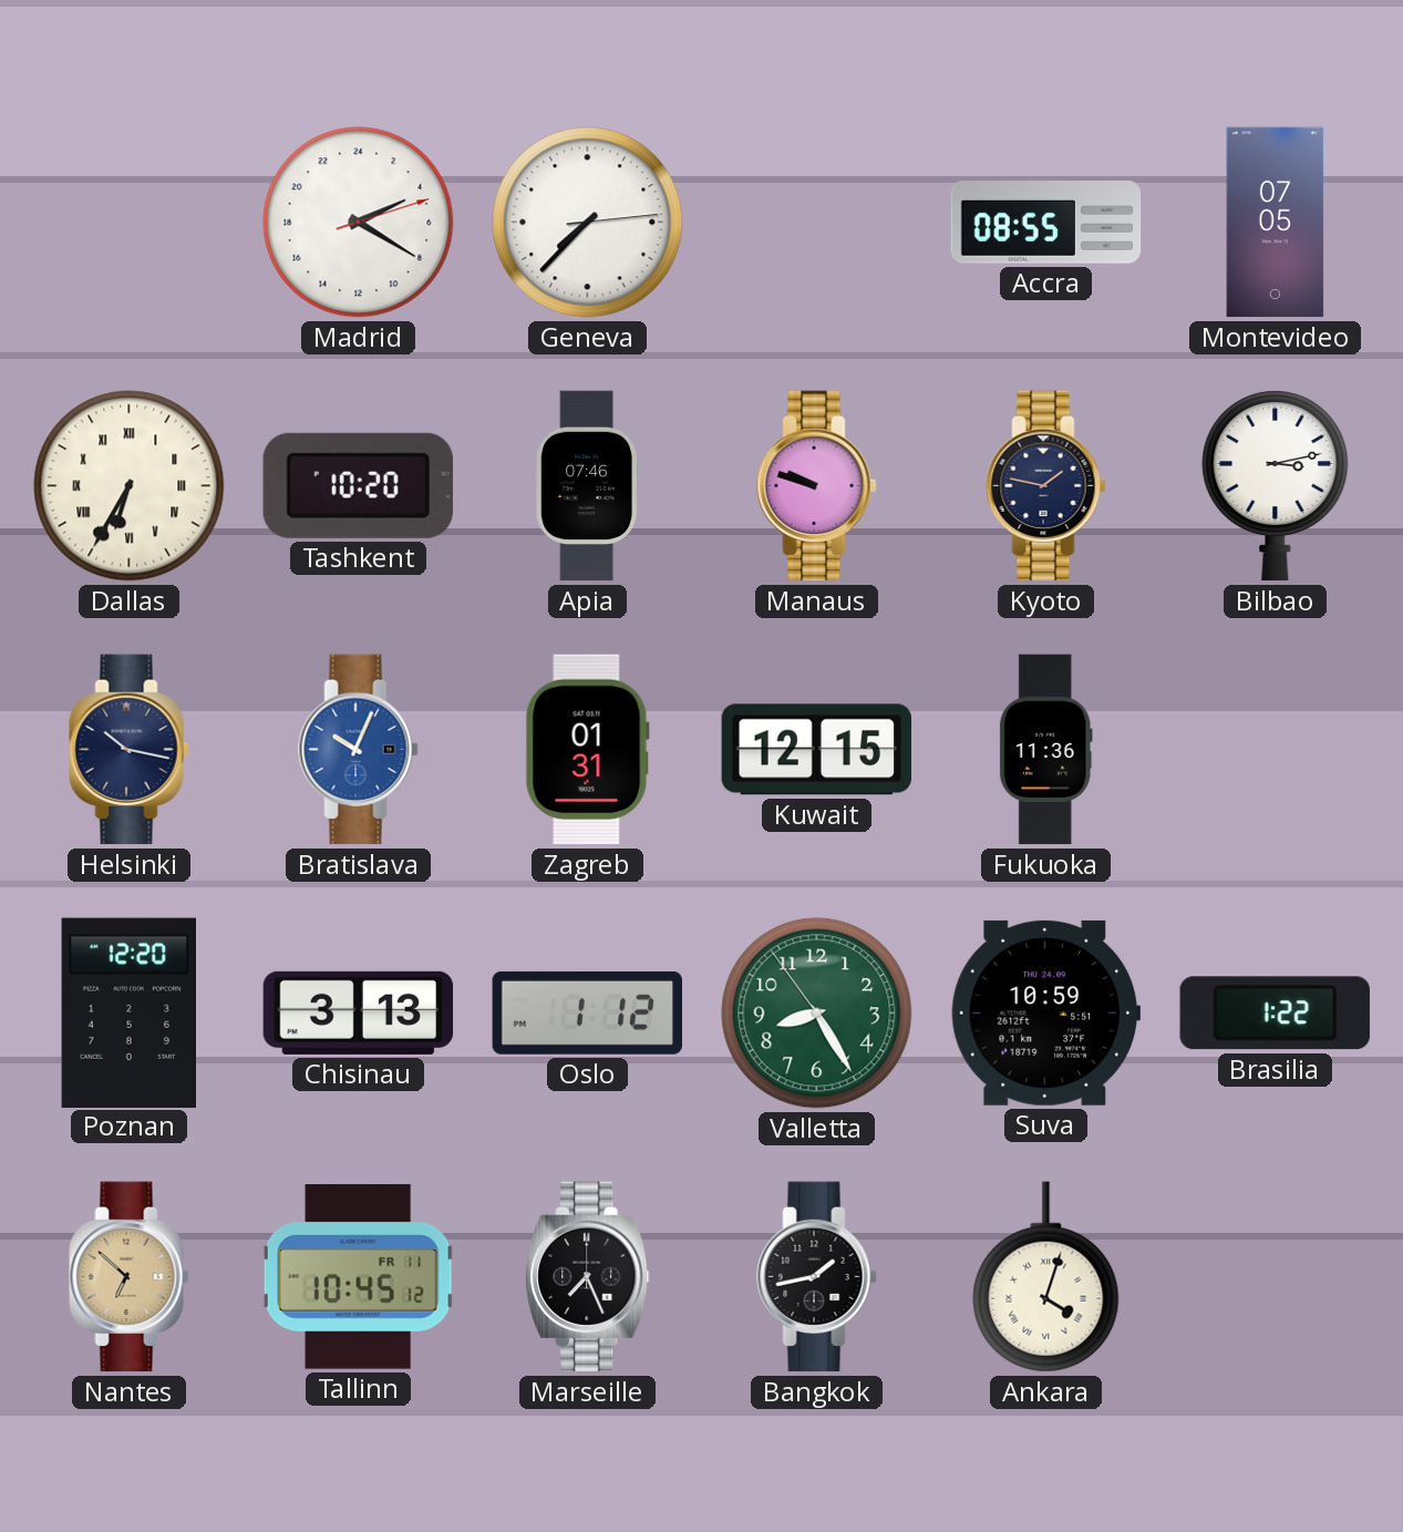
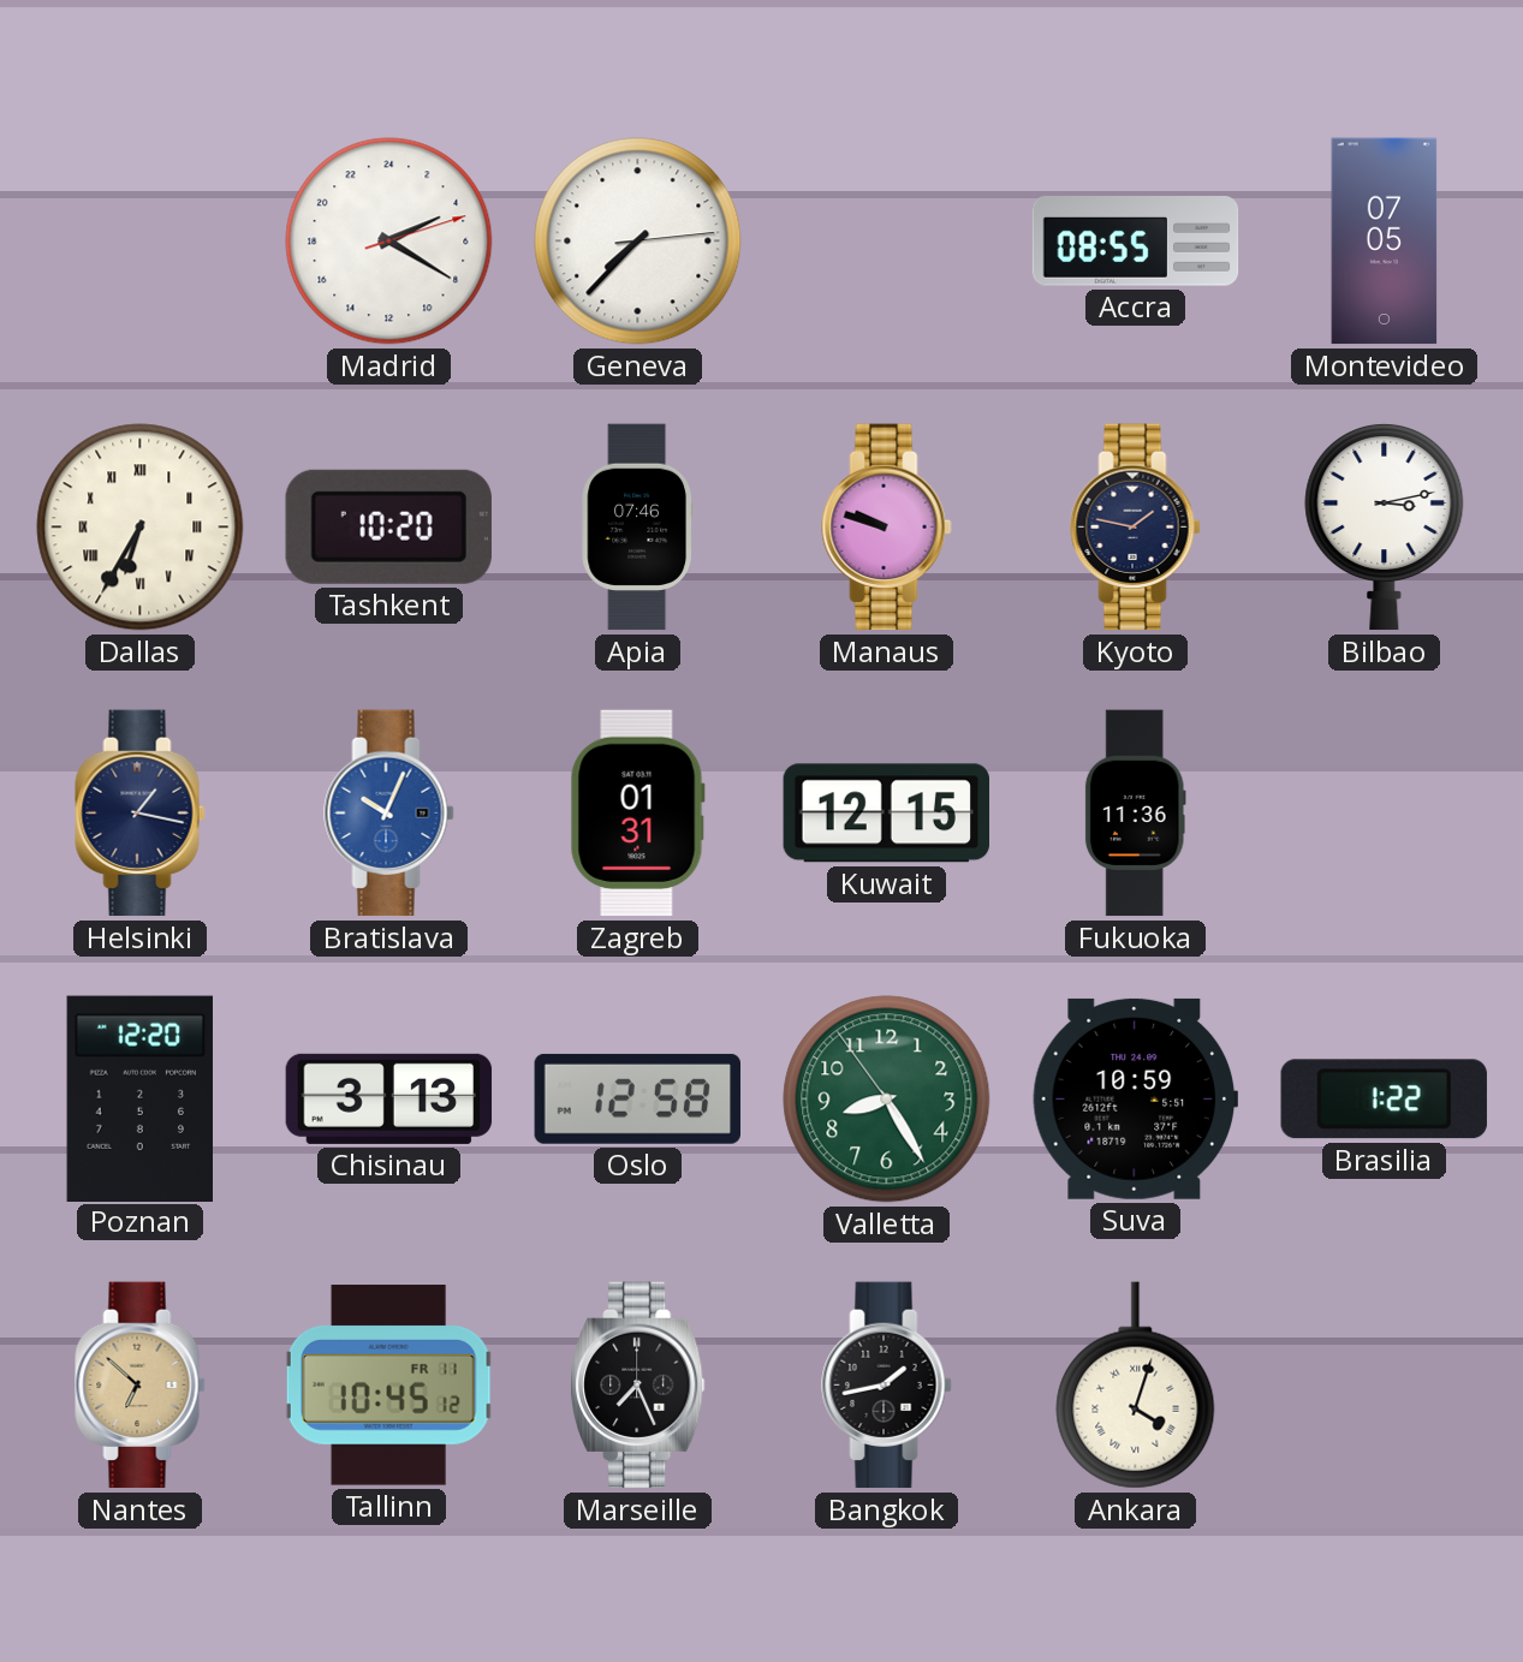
Helsinki: 10:17 -> 1:17
Oslo: 1:12 -> 12:58
